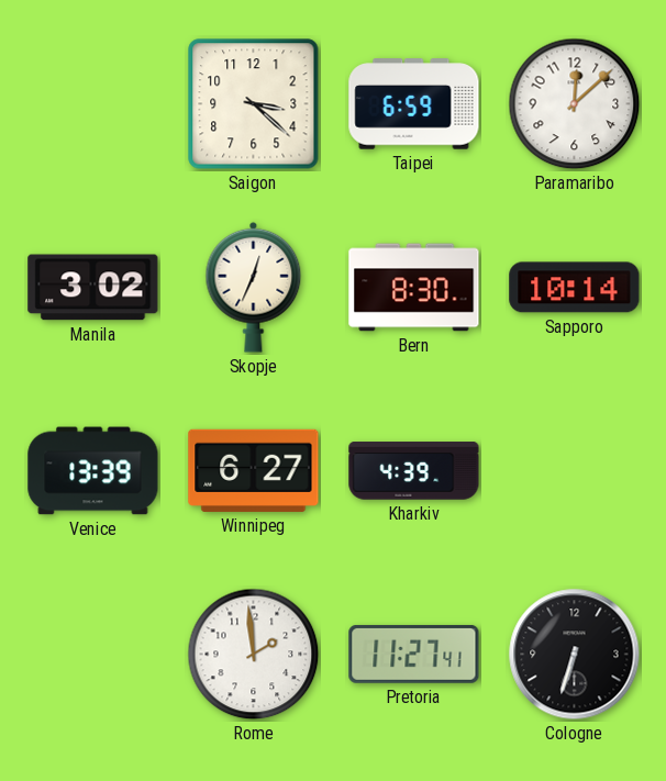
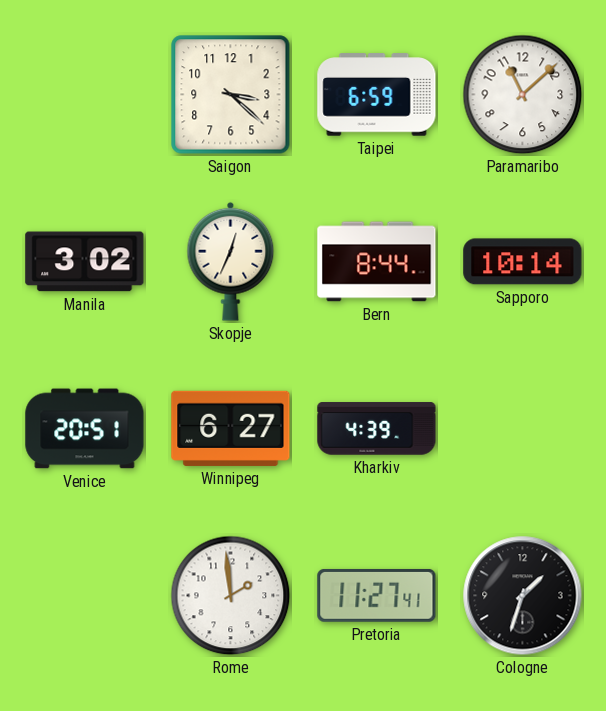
Paramaribo: 12:08 -> 11:08
Bern: 8:30 -> 8:44
Venice: 13:39 -> 20:51
Cologne: 6:33 -> 1:33
